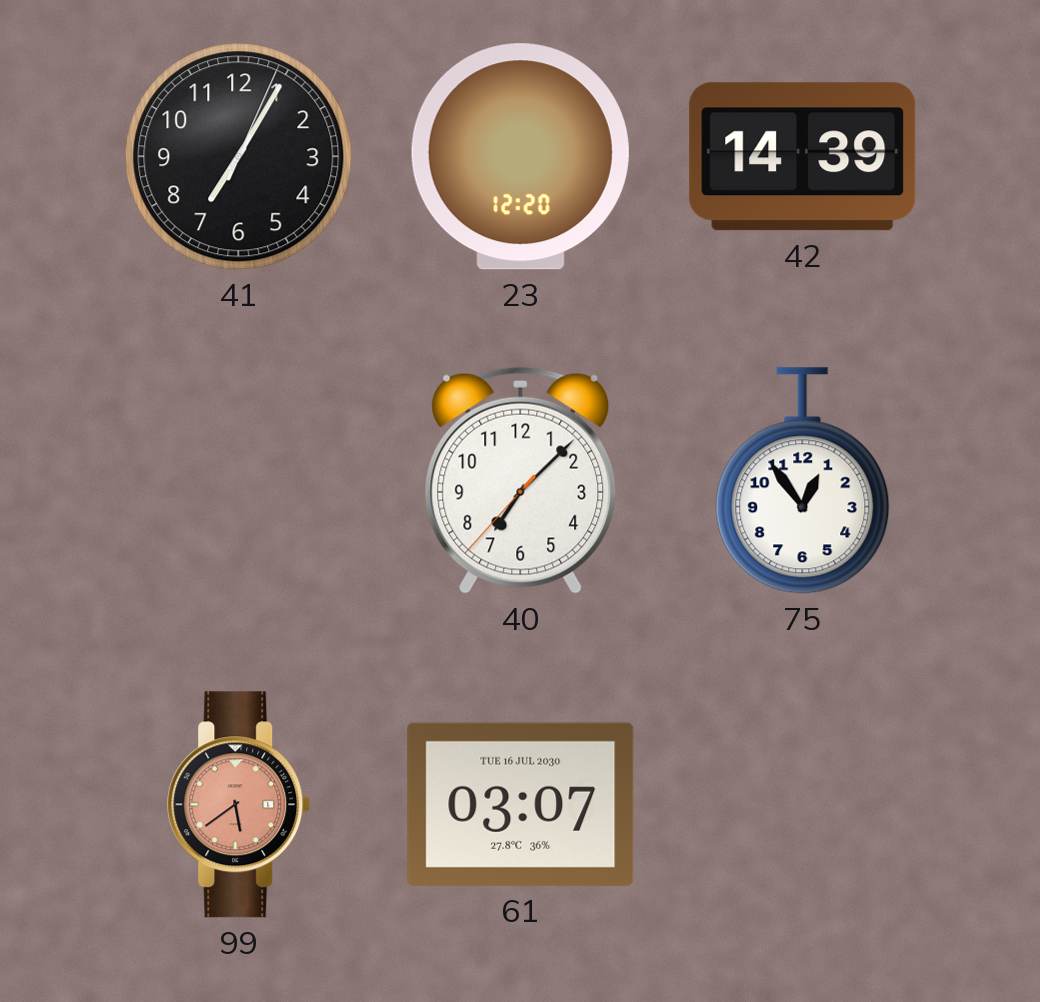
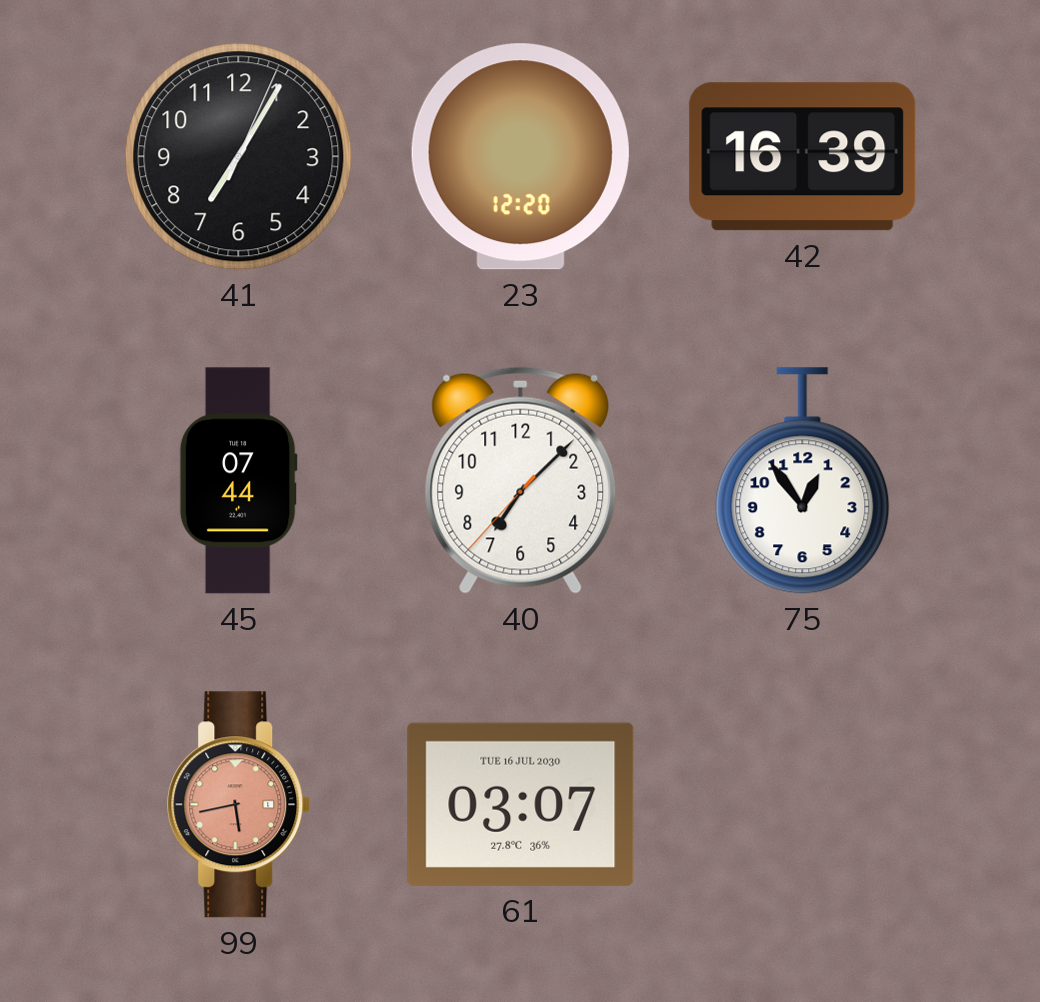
42: 14:39 -> 16:39
45: none -> 07:44
99: 5:39 -> 5:43
